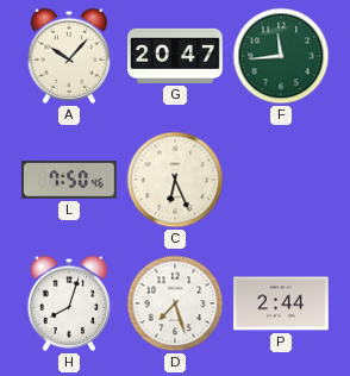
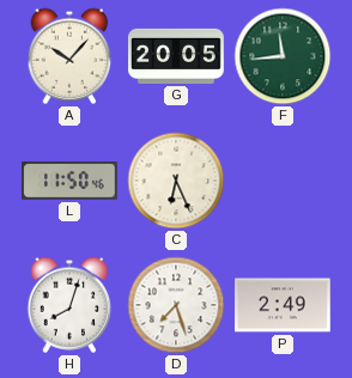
G: 20:47 -> 20:05
L: 7:50 -> 11:50
P: 2:44 -> 2:49
